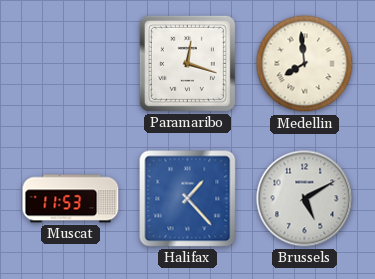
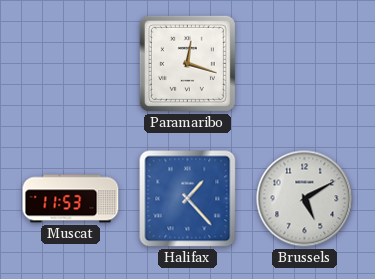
Medellin: 7:59 -> none
